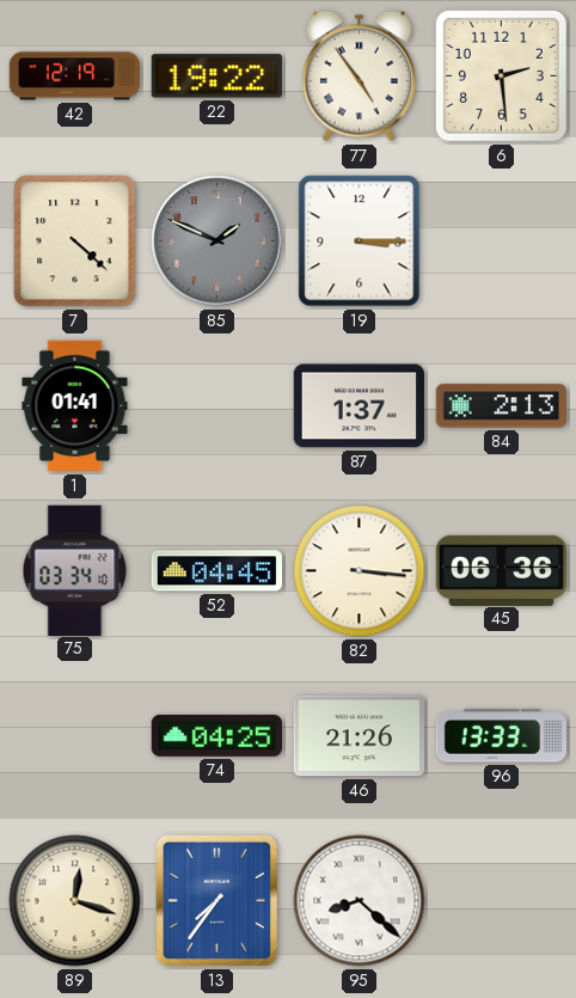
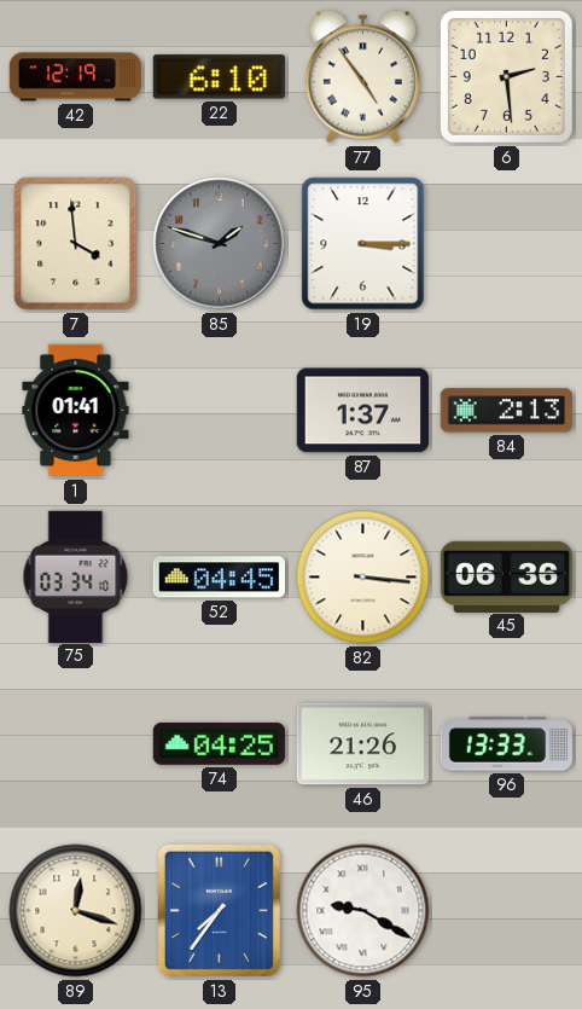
22: 19:22 -> 6:10
7: 4:22 -> 3:59
85: 1:49 -> 1:48
95: 8:22 -> 9:20
